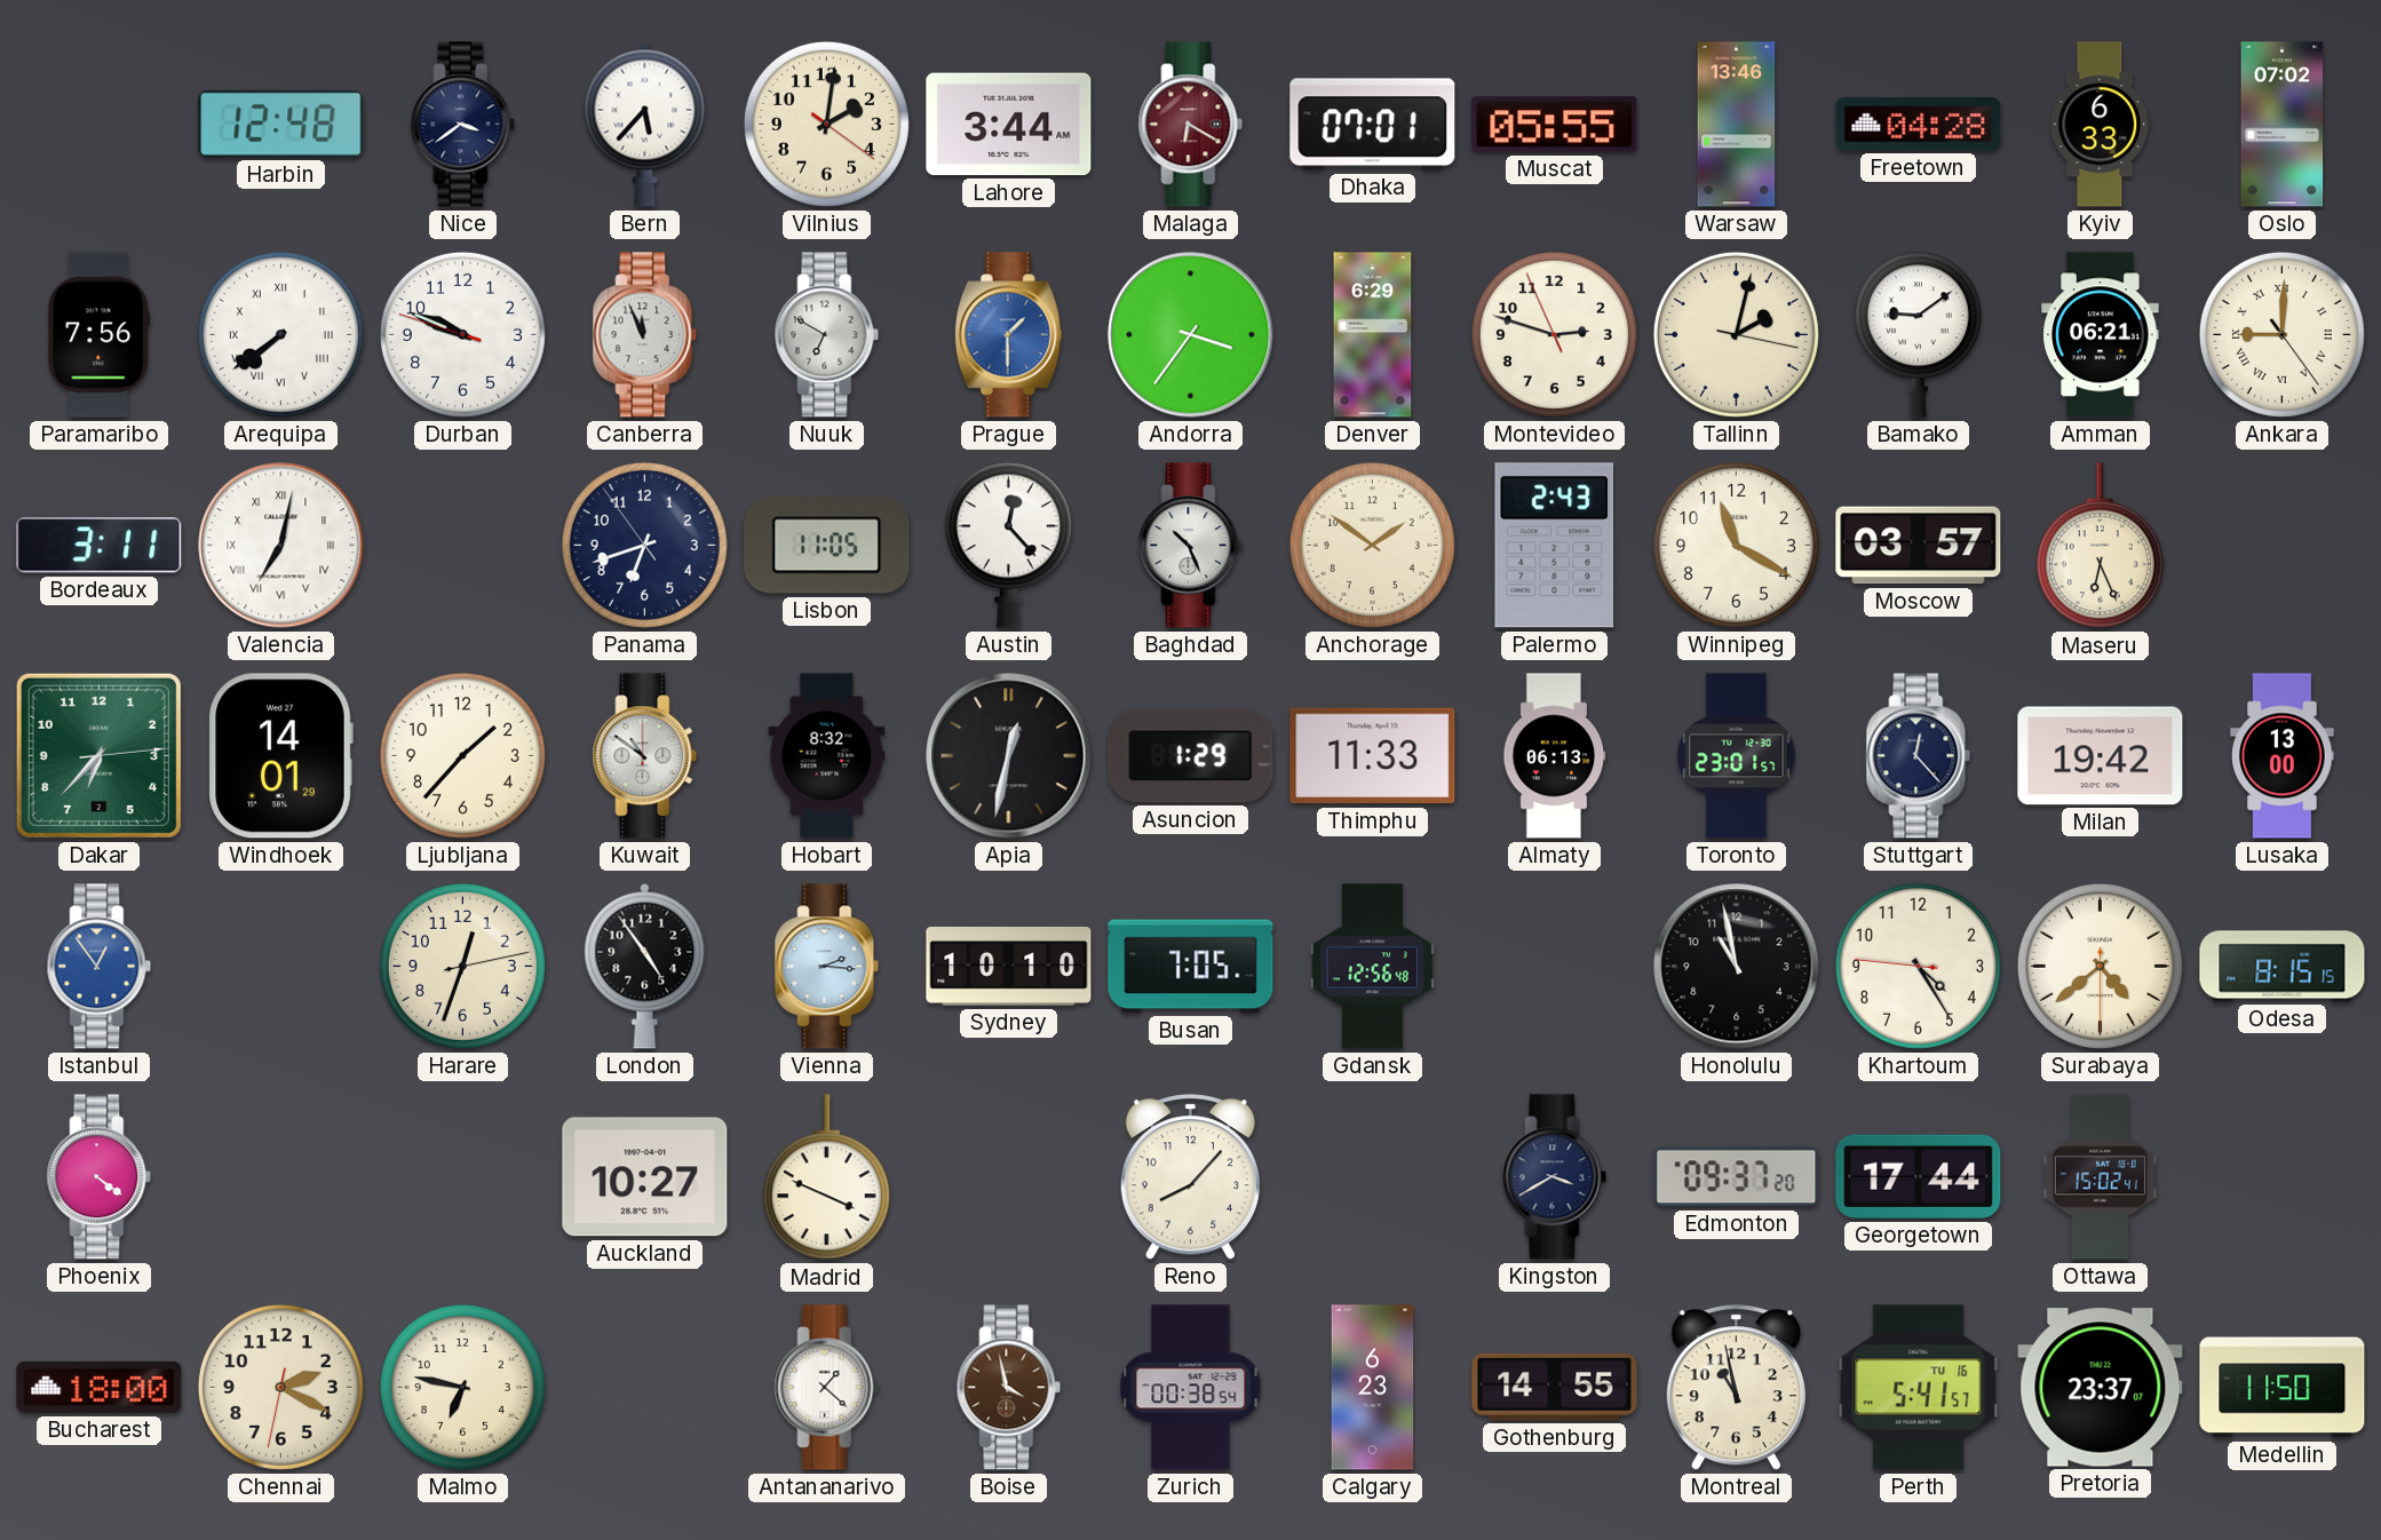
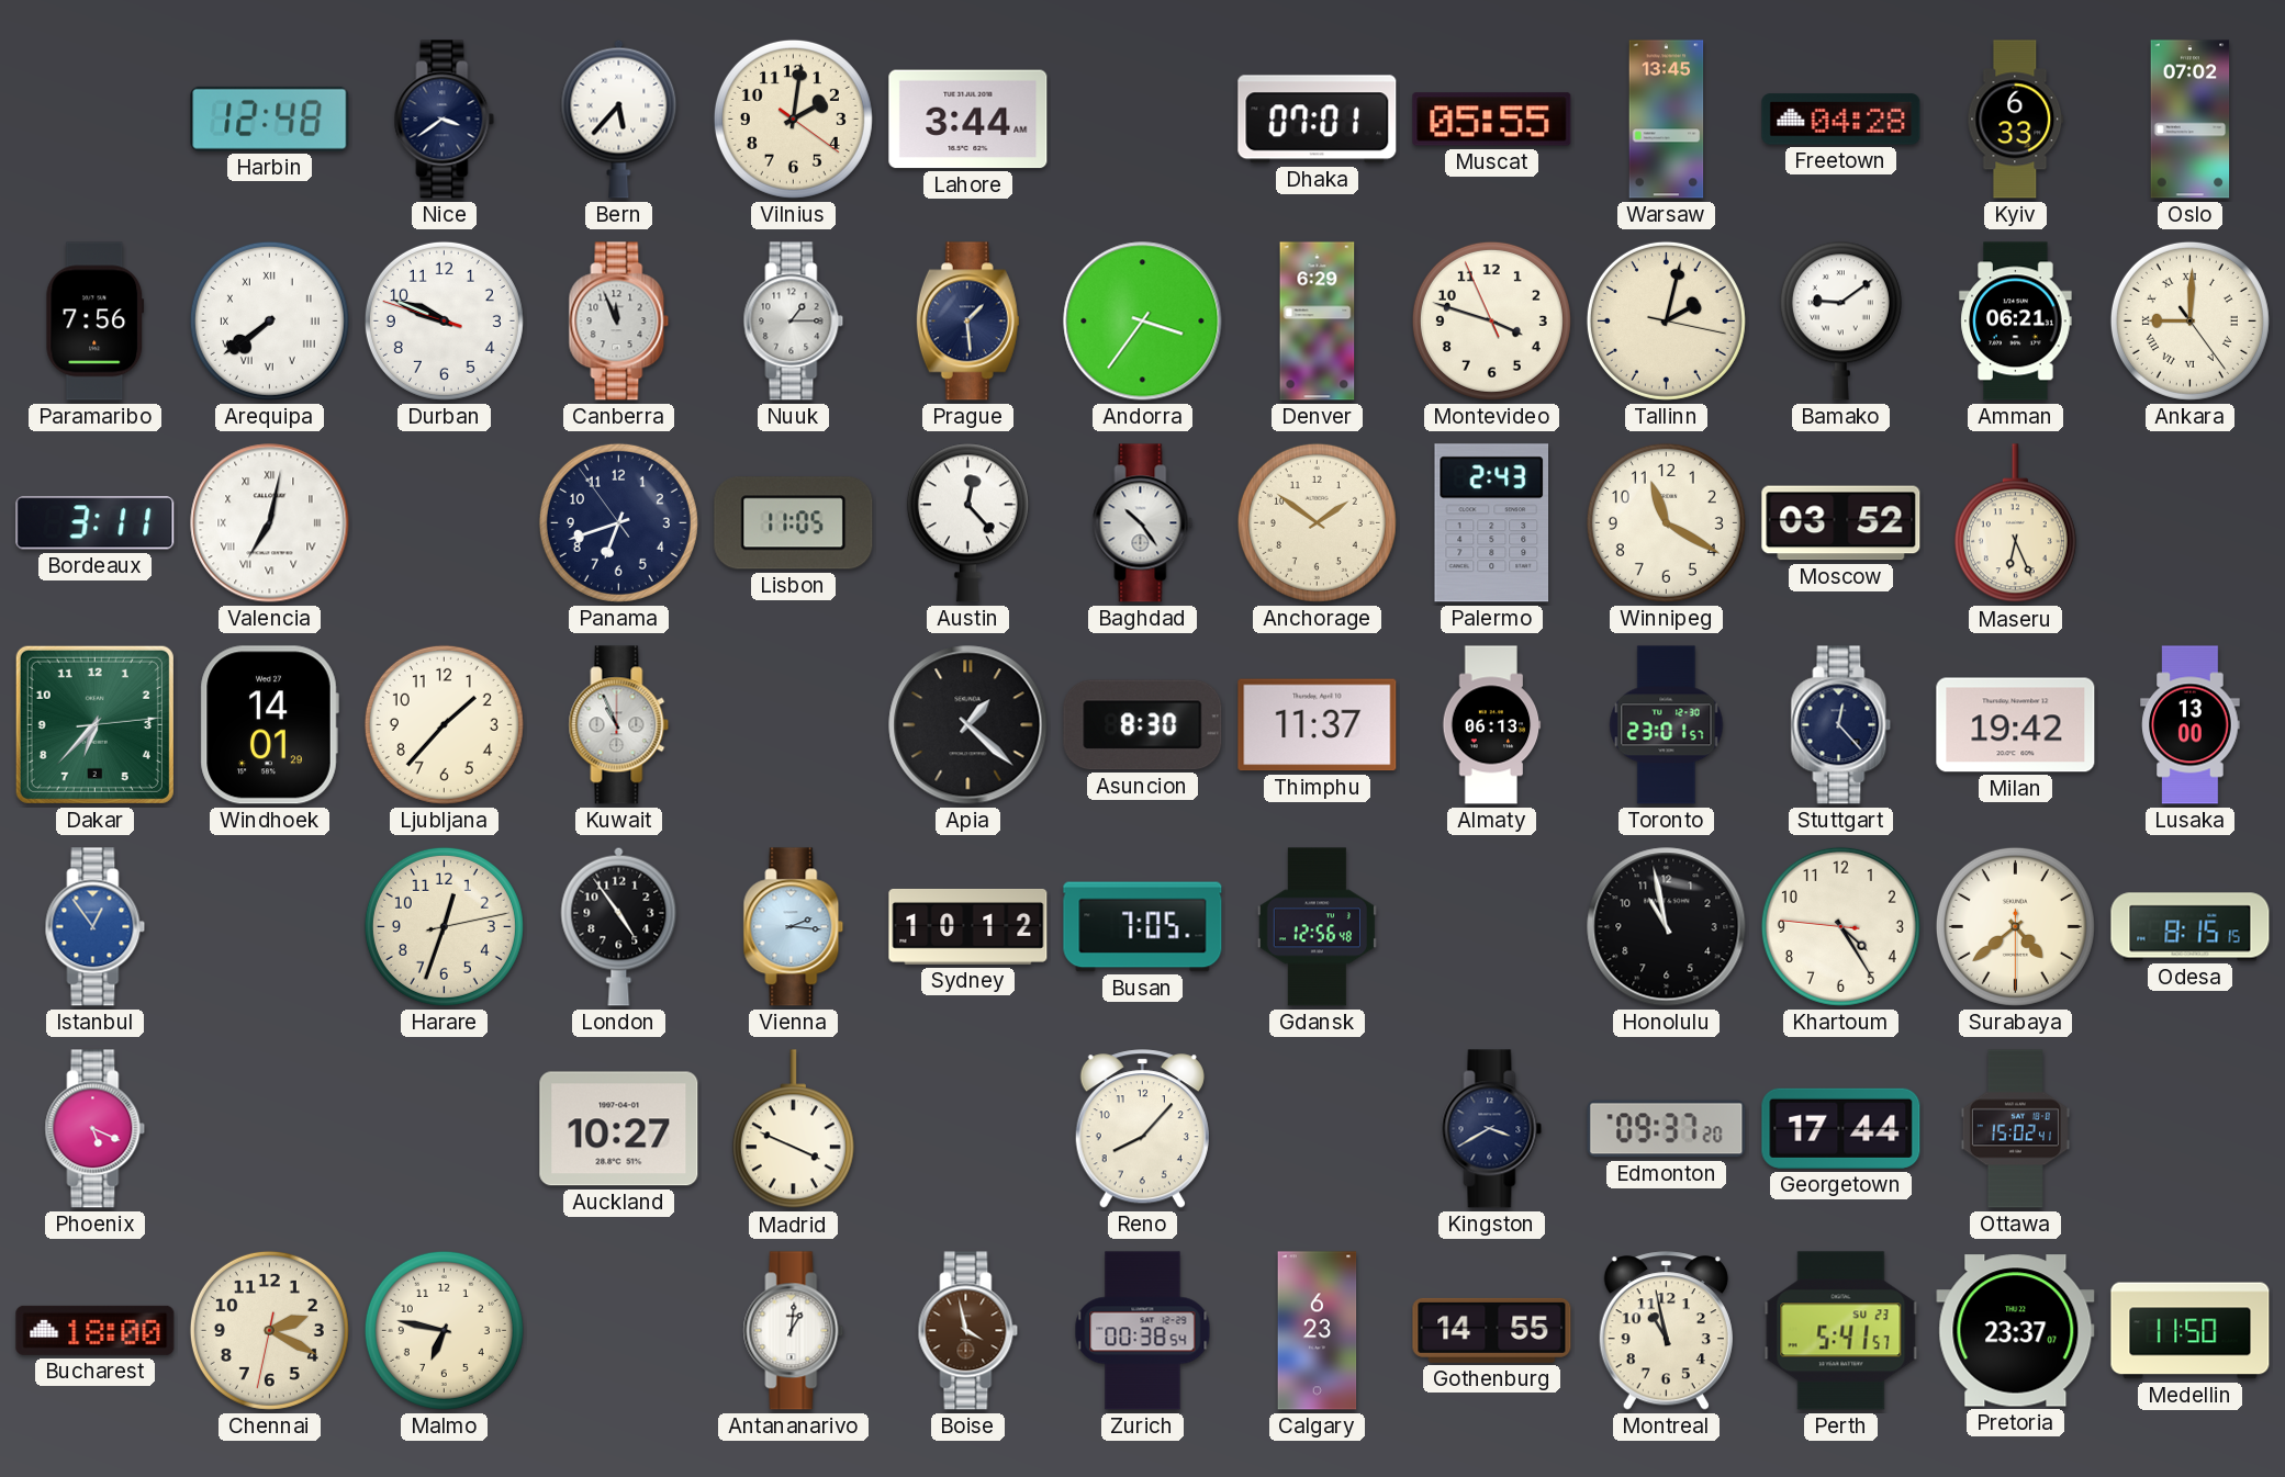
Malaga: 6:20 -> none
Warsaw: 13:46 -> 13:45
Nuuk: 6:50 -> 1:15
Prague: 1:30 -> 1:29
Prague dial: blue -> navy
Montevideo: 2:47 -> 3:47
Baghdad: 10:26 -> 10:24
Moscow: 03:57 -> 03:52
Kuwait: 10:51 -> 10:56
Hobart: 8:32 -> none
Apia: 12:32 -> 1:22
Asuncion: 1:29 -> 8:30
Thimphu: 11:33 -> 11:37
Sydney: 10:10 -> 10:12
Phoenix: 4:21 -> 5:19
Antananarivo: 1:22 -> 1:01
Perth date: TU 16 -> SU 23
